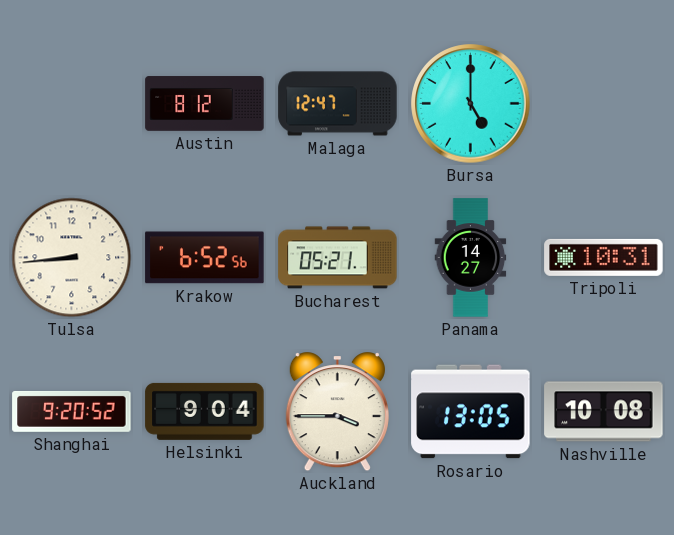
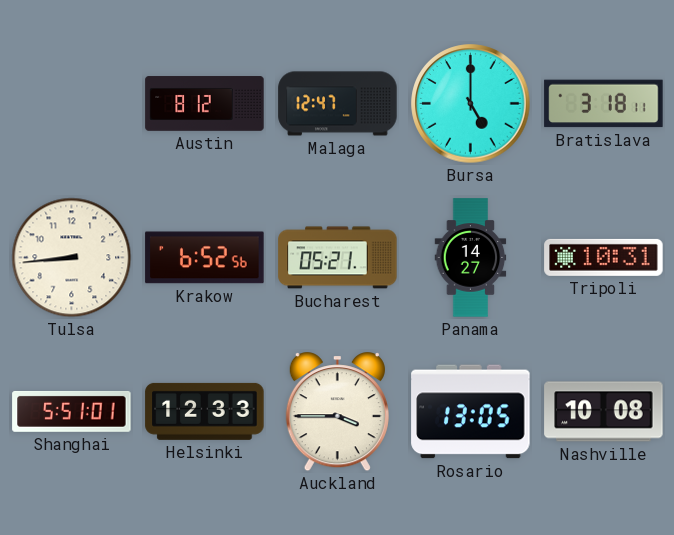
Bratislava: none -> 3:18
Shanghai: 9:20 -> 5:51
Helsinki: 9:04 -> 12:33
